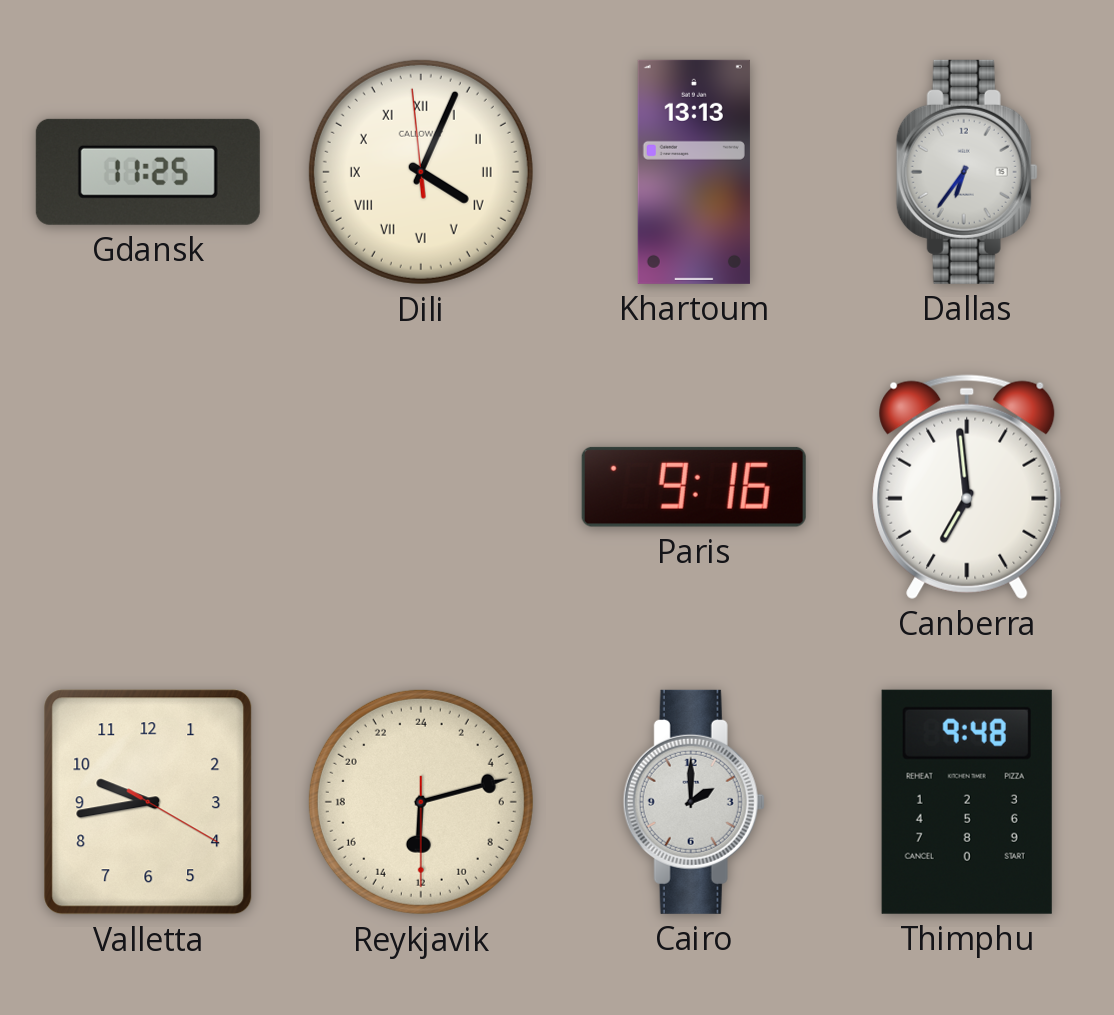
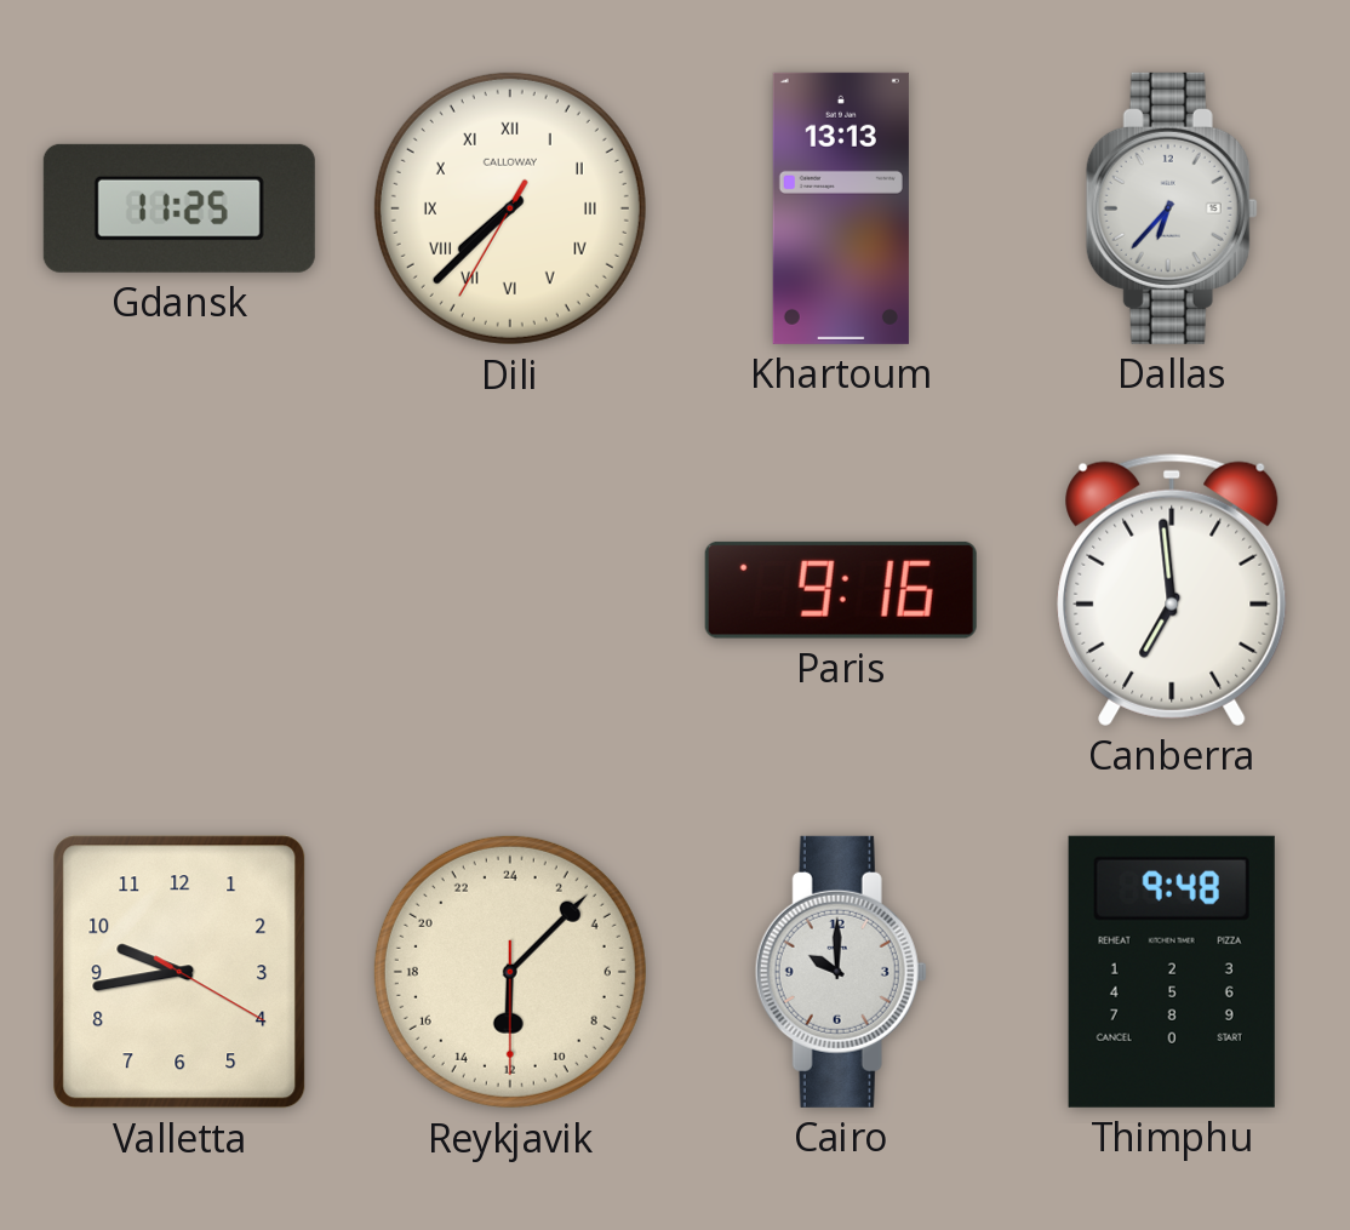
Dili: 4:03 -> 7:37
Dallas: 6:36 -> 6:37
Reykjavik: 12:12 -> 12:07
Cairo: 2:00 -> 10:00
